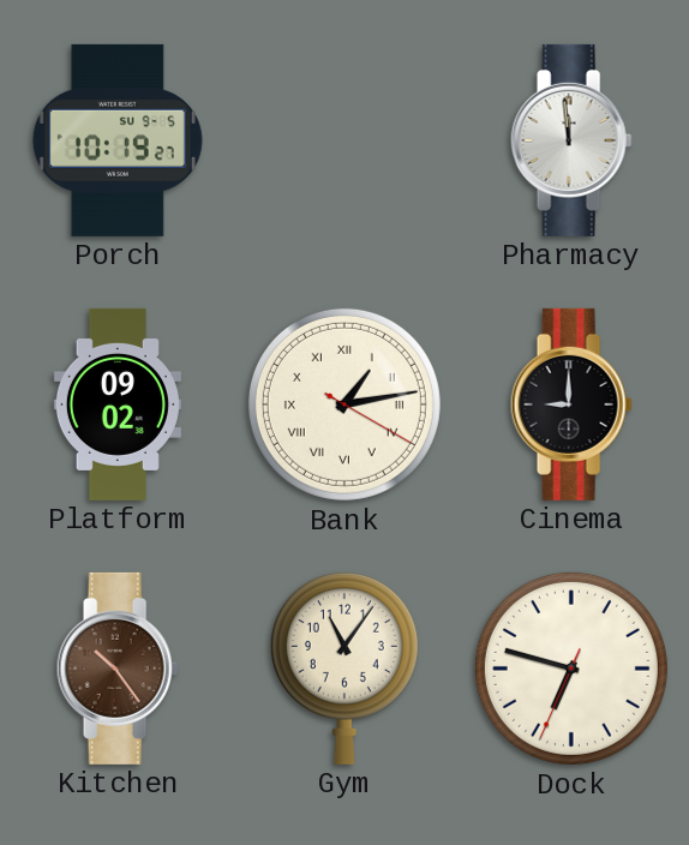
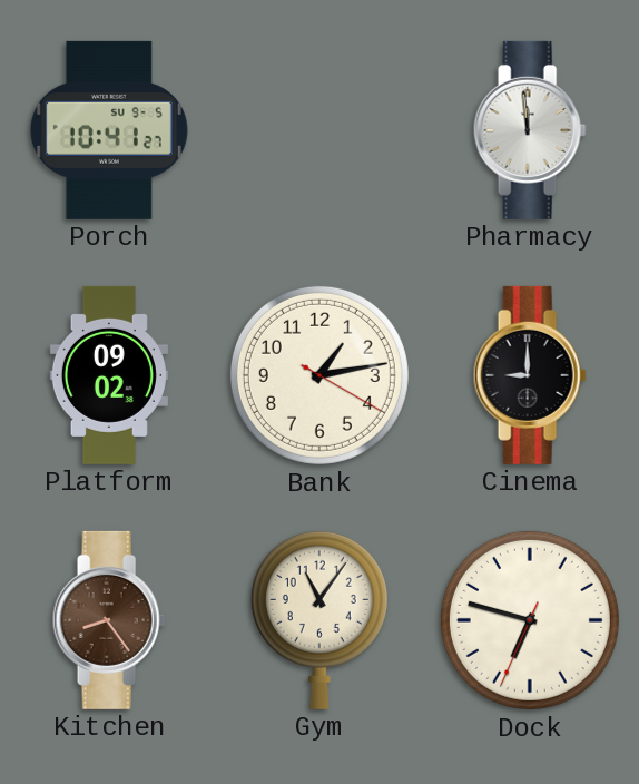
Porch: 10:19 -> 10:41
Bank numerals: Roman -> Arabic
Kitchen: 10:24 -> 8:24
